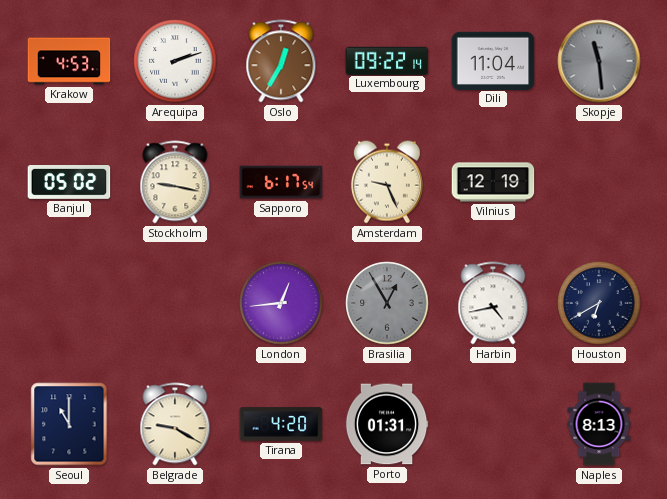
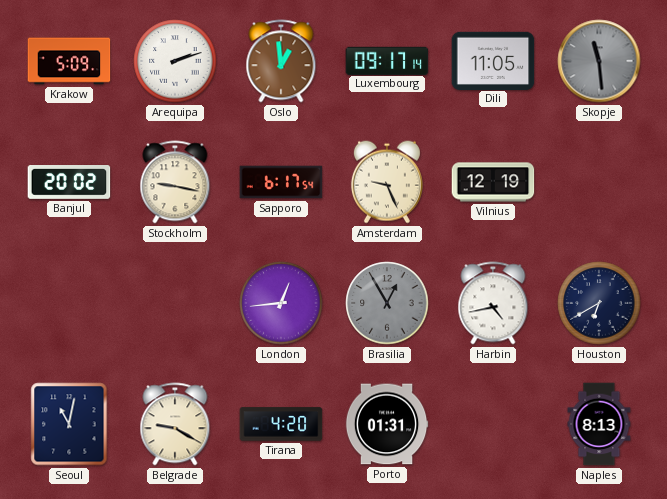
Krakow: 4:53 -> 5:09
Oslo: 12:35 -> 12:59
Luxembourg: 09:22 -> 09:17
Dili: 11:04 -> 11:05
Banjul: 05:02 -> 20:02
Seoul: 11:00 -> 11:02
